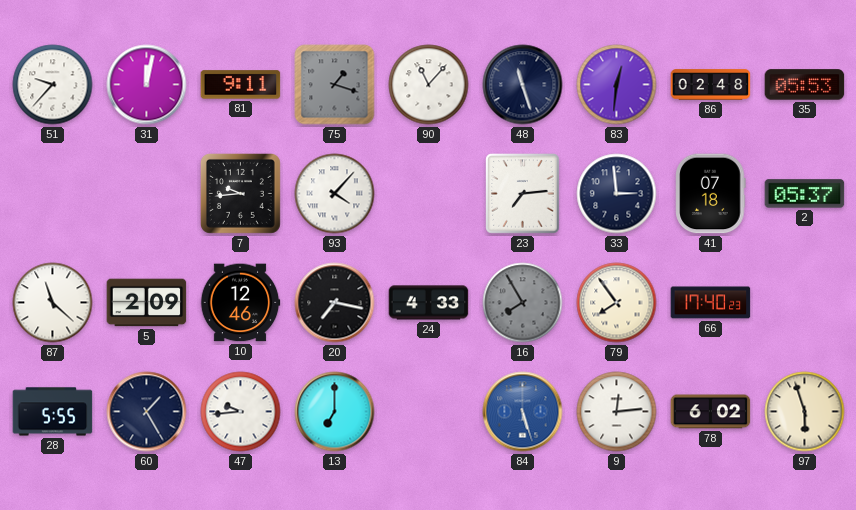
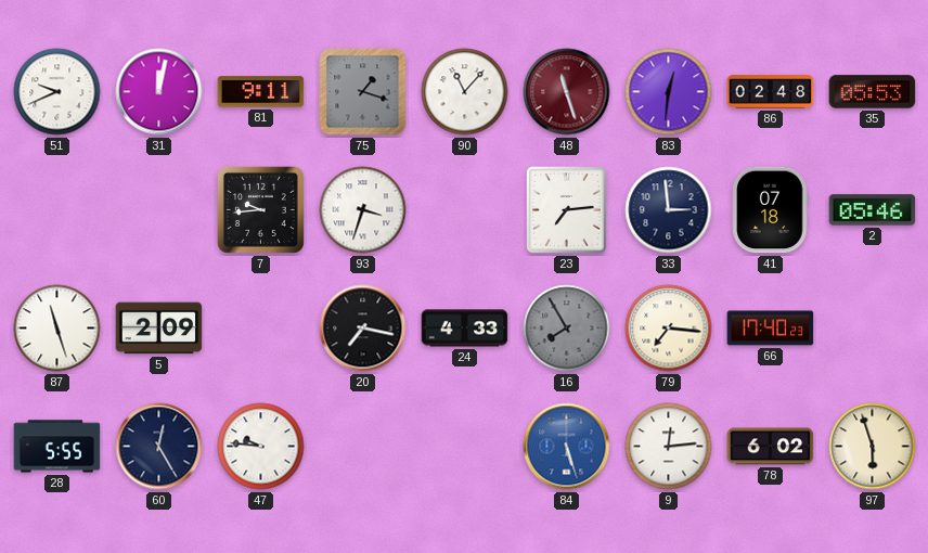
51: 9:37 -> 9:41
48 dial: navy -> burgundy
93: 4:07 -> 3:33
2: 05:37 -> 05:46
87: 11:22 -> 11:27
10: 12:46 -> none
79: 7:54 -> 7:16
60: 1:25 -> 12:25
47: 9:44 -> 9:46
13: 7:00 -> none
